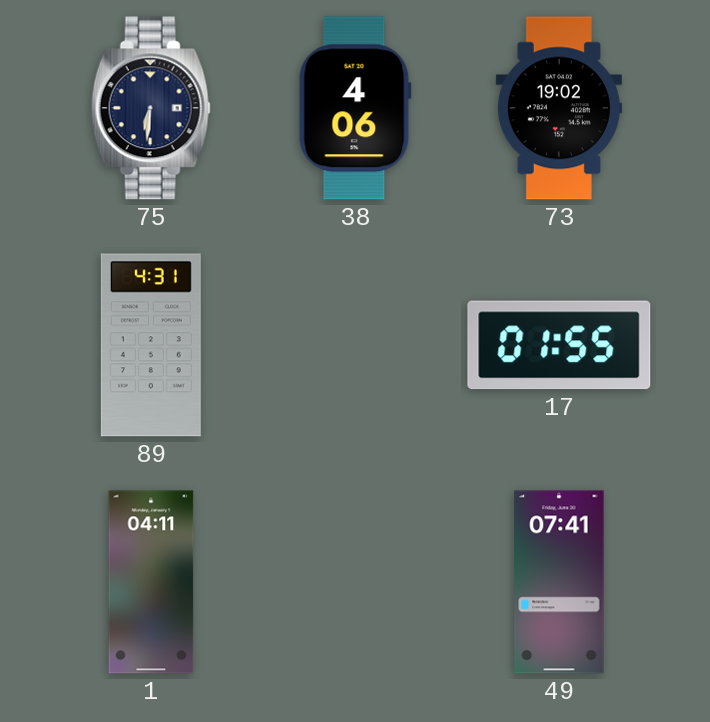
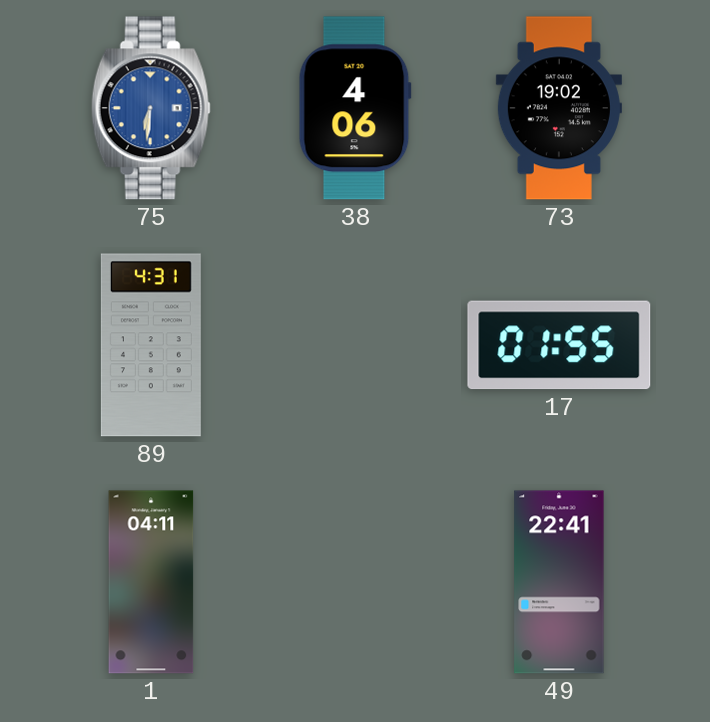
75 dial: navy -> blue
49: 07:41 -> 22:41
